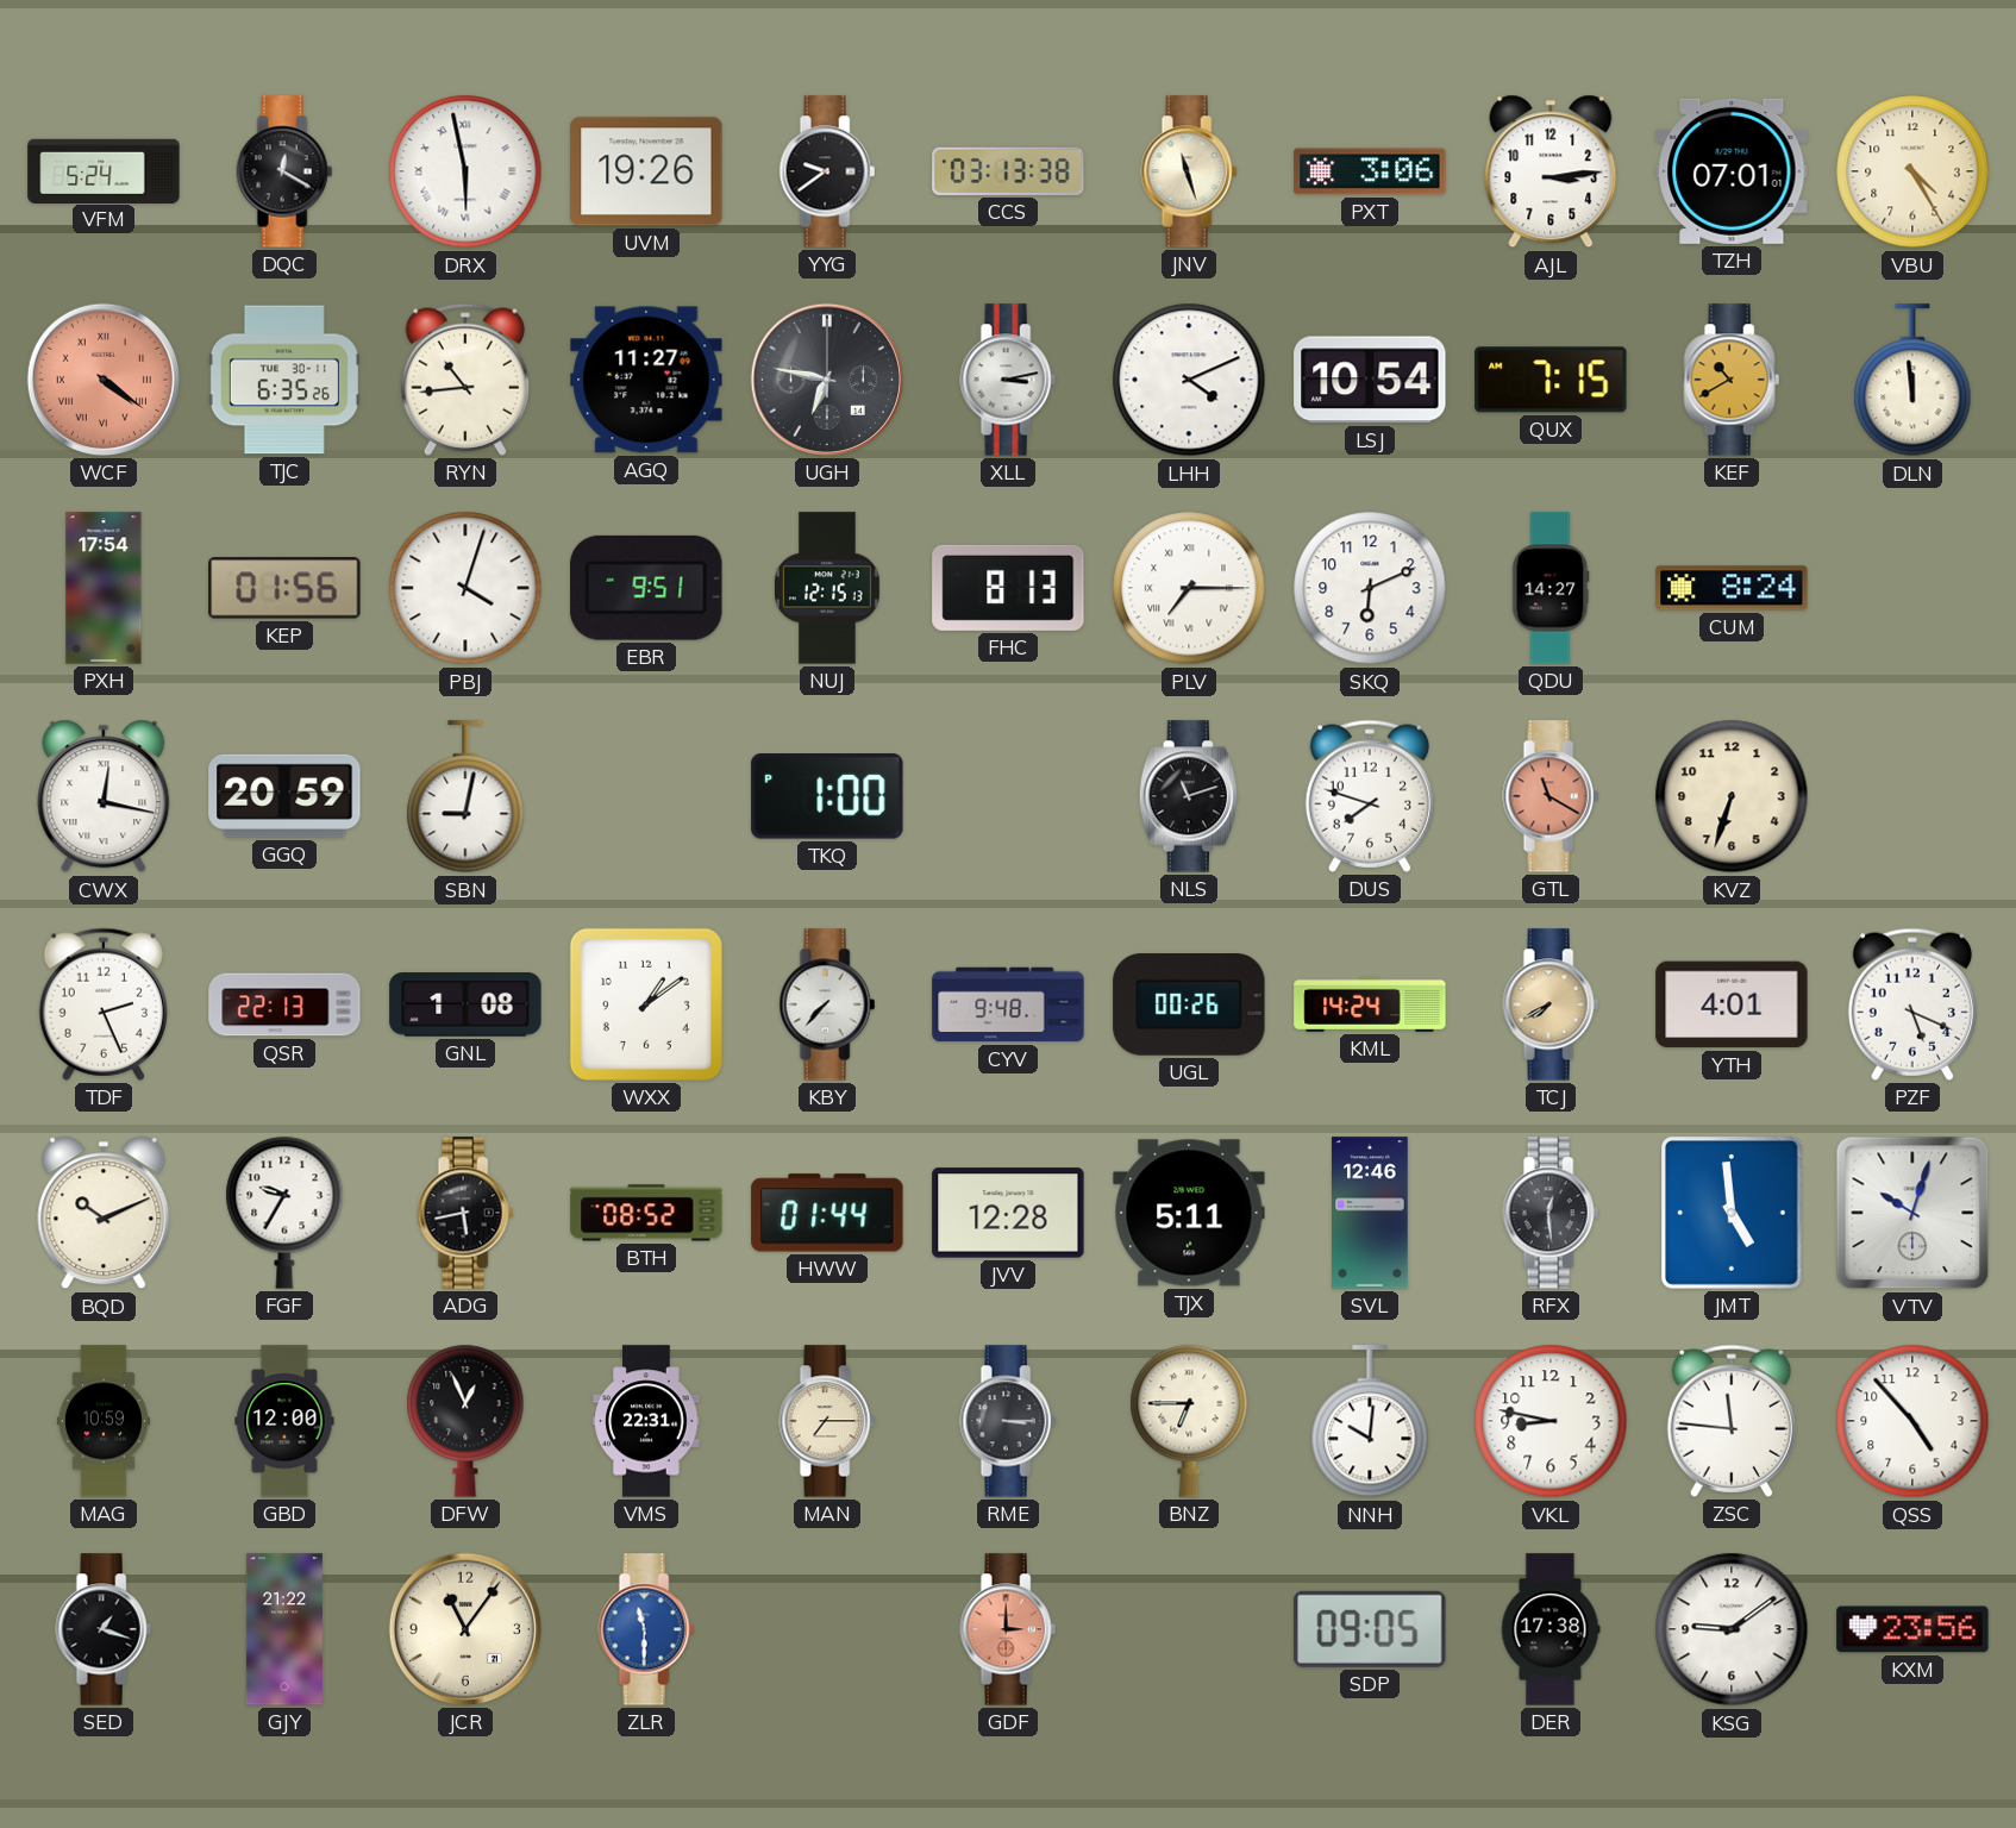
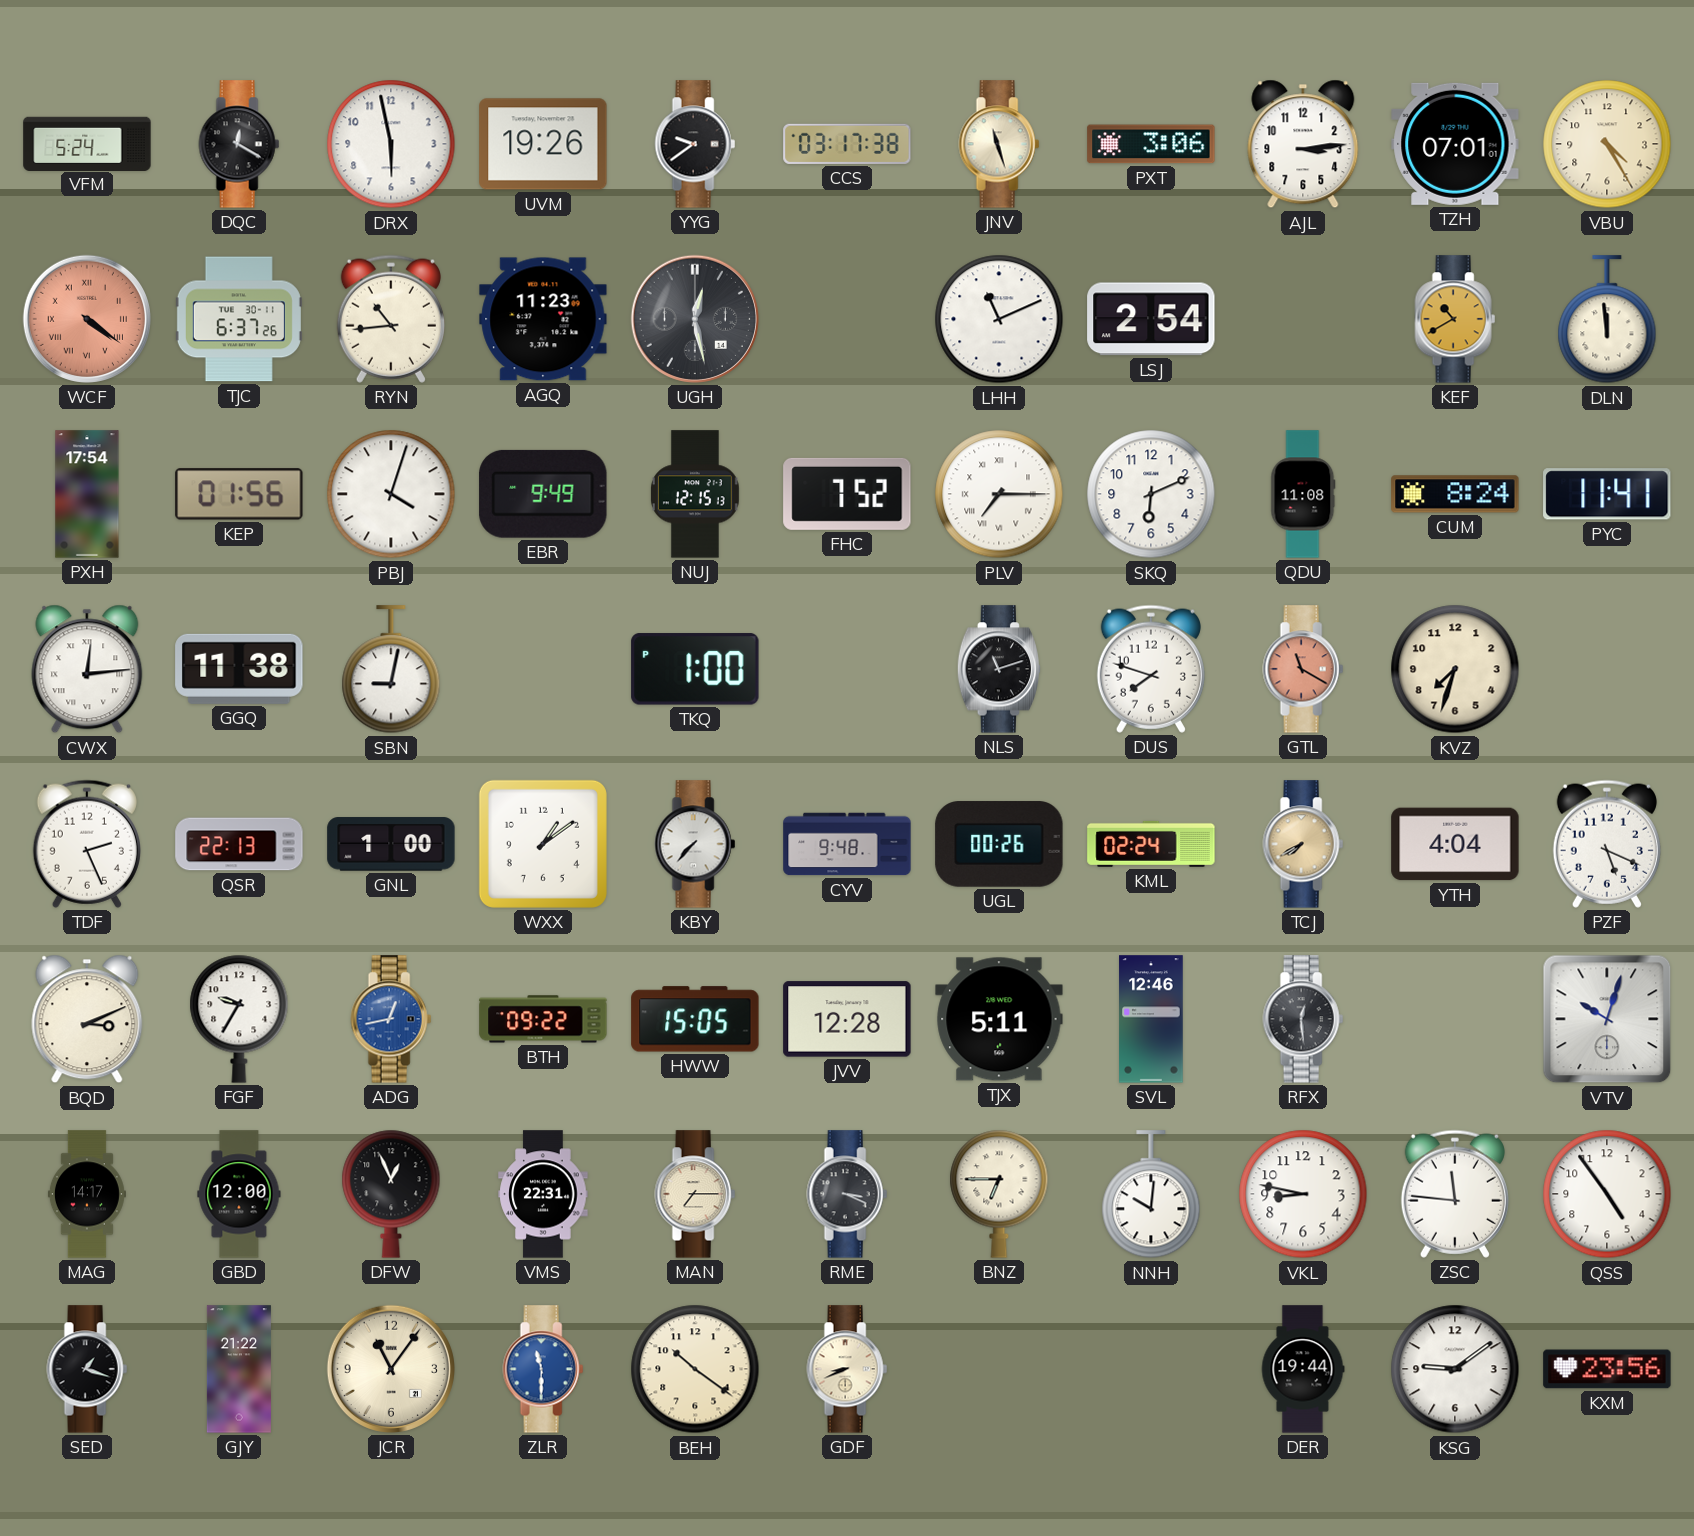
DRX numerals: Roman -> Arabic
CCS: 03:13 -> 03:17
TJC: 6:35 -> 6:37
AGQ: 11:27 -> 11:23
UGH: 6:47 -> 12:28
XLL: 3:13 -> none
LHH: 4:11 -> 11:11
LSJ: 10:54 -> 2:54
QUX: 7:15 -> none
EBR: 9:51 -> 9:49
FHC: 8:13 -> 7:52
QDU: 14:27 -> 11:08
PYC: none -> 11:41
CWX: 12:17 -> 12:14
GGQ: 20:59 -> 11:38
KVZ: 6:33 -> 7:33
GNL: 1:08 -> 1:00
KML: 14:24 -> 02:24
YTH: 4:01 -> 4:04
BQD: 10:11 -> 3:11
ADG: 5:43 -> 12:43
ADG dial: black -> blue
BTH: 08:52 -> 09:22
HWW: 01:44 -> 15:05
JMT: 4:59 -> none
MAG: 10:59 -> 14:17
RME: 3:15 -> 3:19
QSS: 4:53 -> 4:54
BEH: none -> 10:21
GDF: 3:00 -> 8:41
GDF dial: salmon -> cream
SDP: 09:05 -> none
DER: 17:38 -> 19:44
